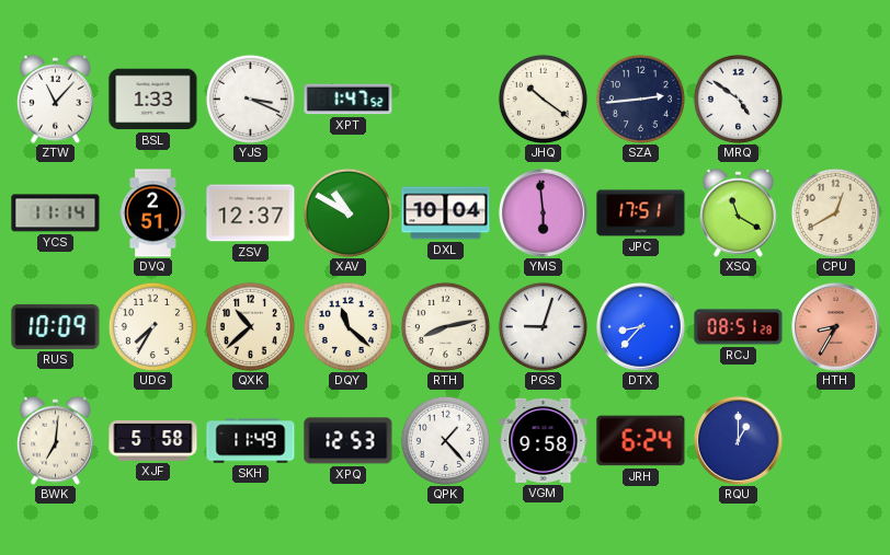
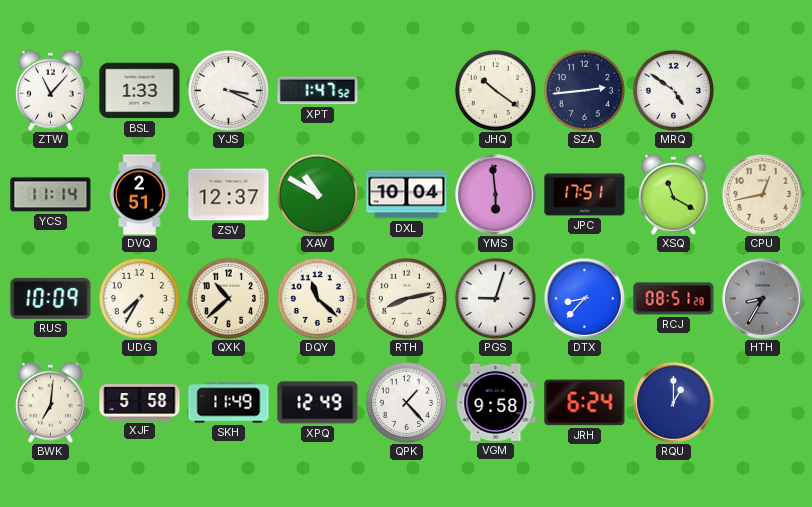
CPU: 12:40 -> 12:43
HTH dial: salmon -> grey
XPQ: 12:53 -> 12:49
